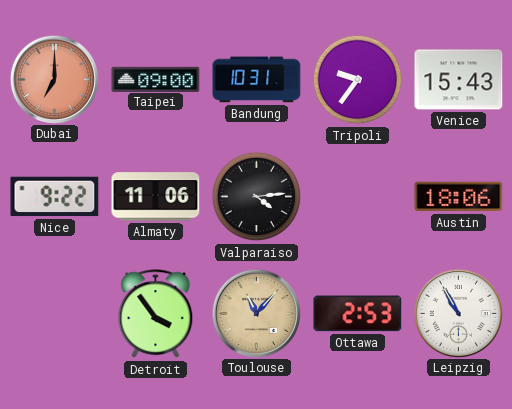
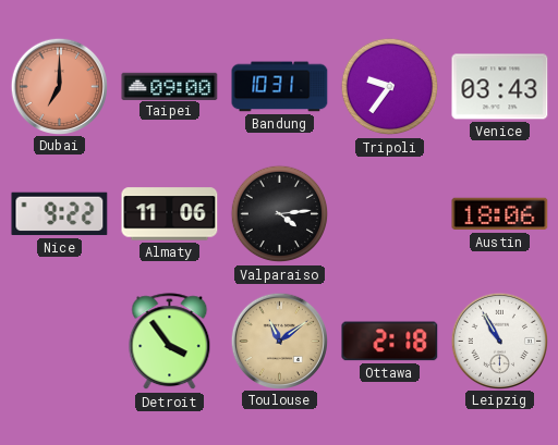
Venice: 15:43 -> 03:43
Toulouse: 11:07 -> 11:09
Ottawa: 2:53 -> 2:18
